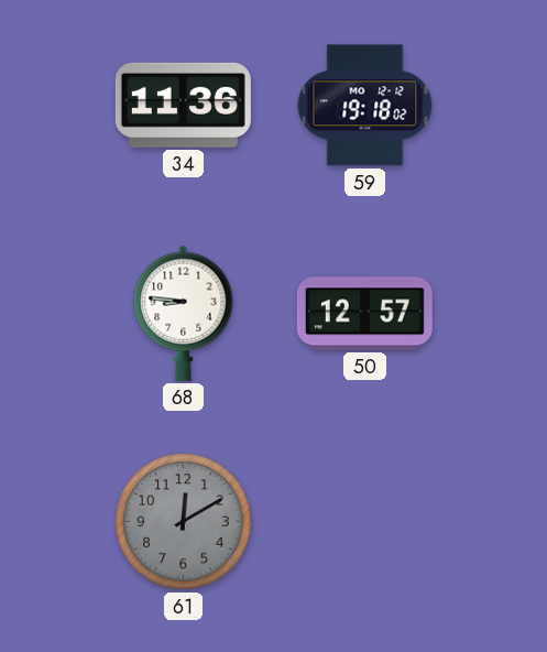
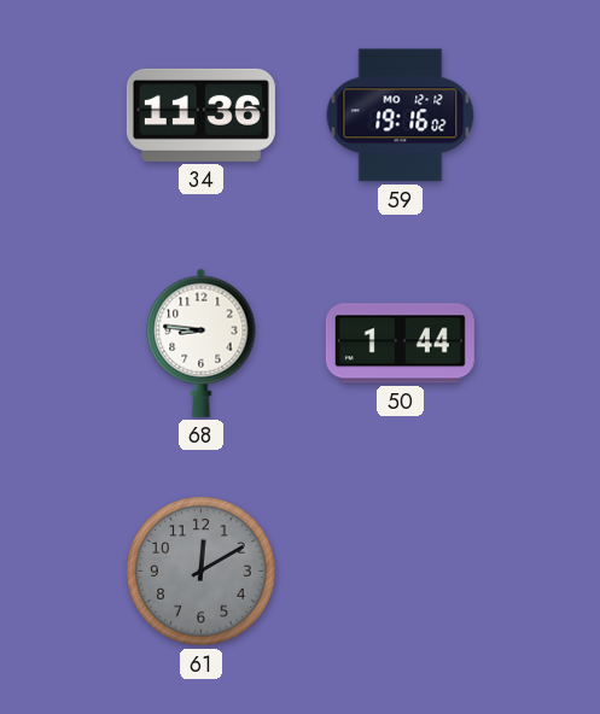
59: 19:18 -> 19:16
50: 12:57 -> 1:44
